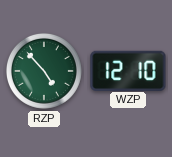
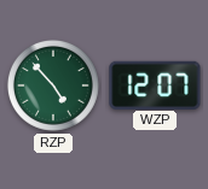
WZP: 12:10 -> 12:07
